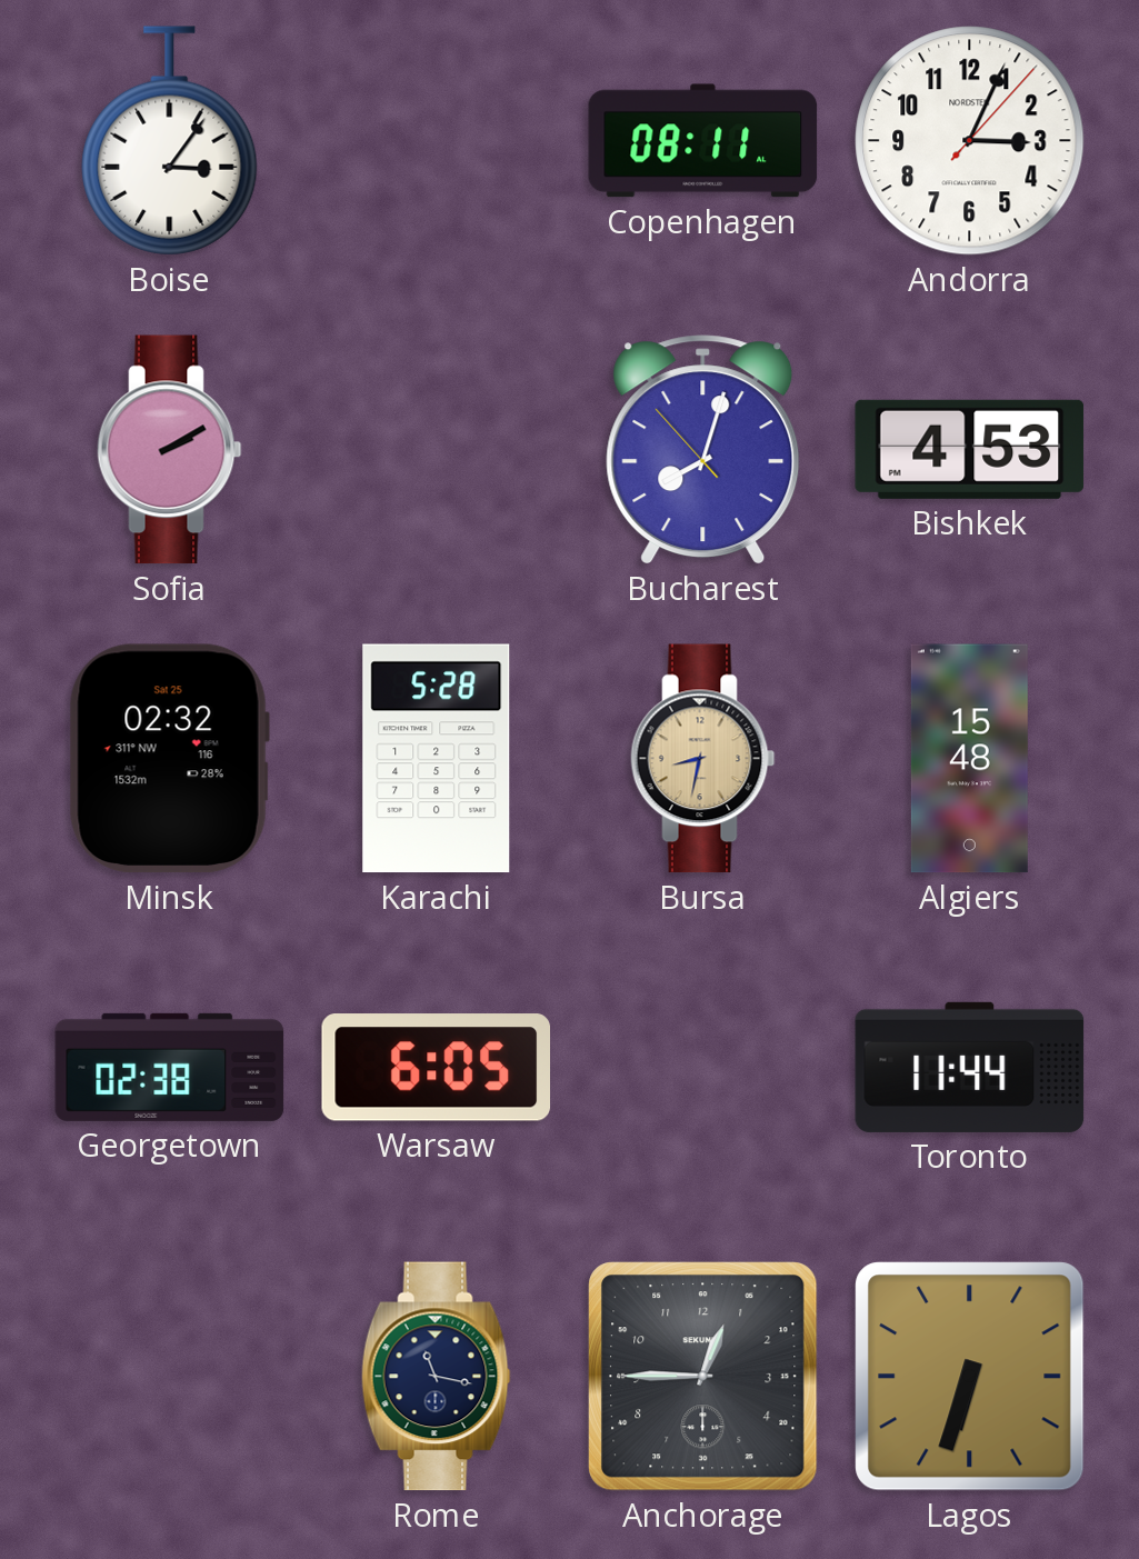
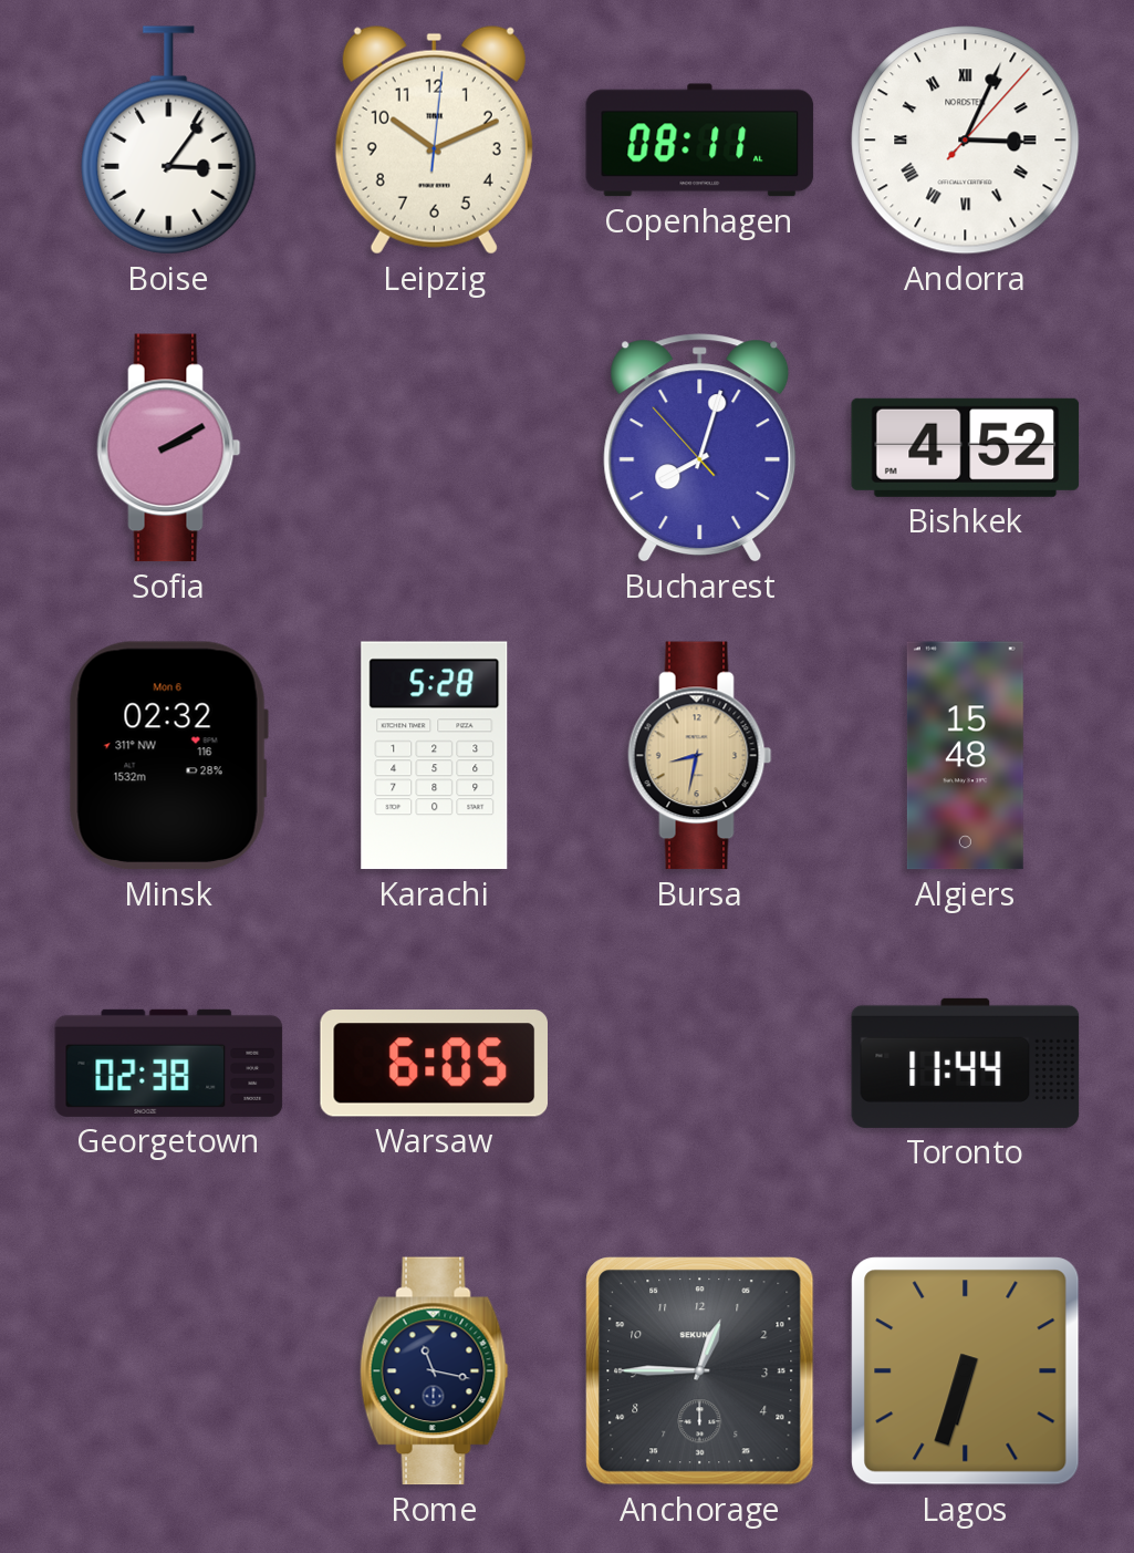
Leipzig: none -> 10:11
Andorra numerals: Arabic -> Roman
Bishkek: 4:53 -> 4:52
Minsk date: Sat 25 -> Mon 6
